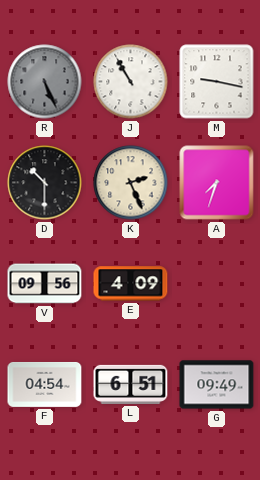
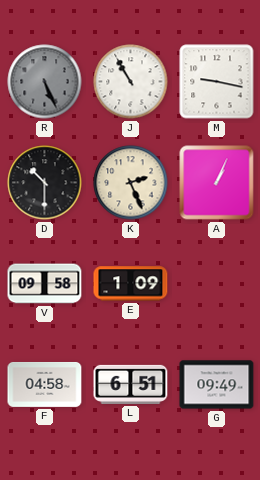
A: 7:33 -> 1:04
V: 09:56 -> 09:58
E: 4:09 -> 1:09
F: 04:54 -> 04:58
